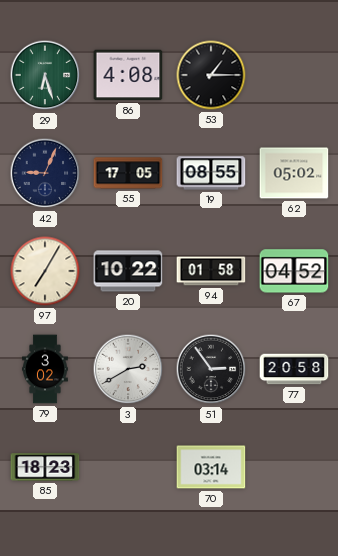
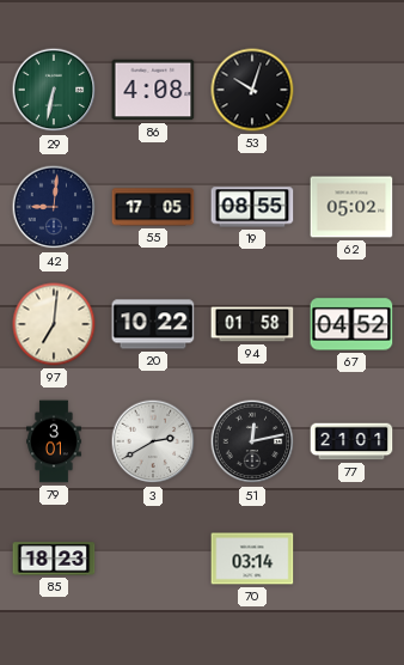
29: 6:27 -> 6:32
53: 1:15 -> 10:03
42: 9:04 -> 9:01
97: 7:05 -> 7:01
79: 3:02 -> 3:01
51: 2:54 -> 12:13
77: 20:58 -> 21:01
